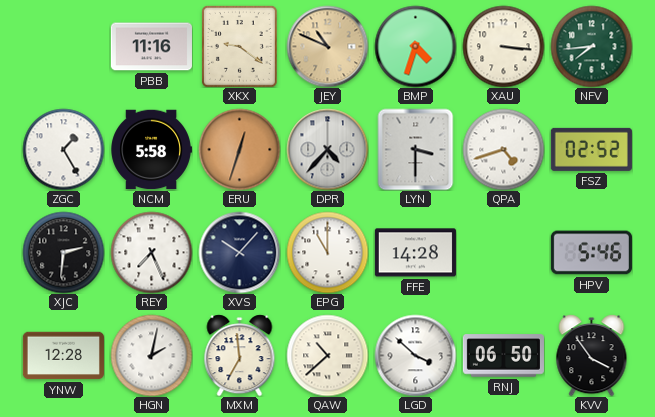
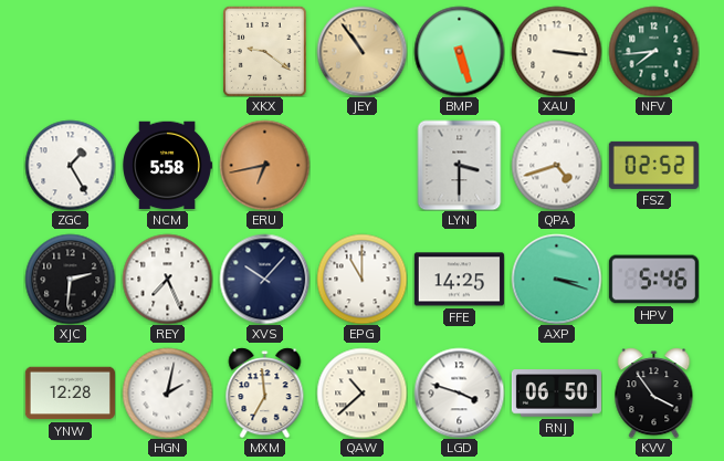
PBB: 11:16 -> none
JEY: 10:49 -> 10:54
BMP: 4:33 -> 5:27
ERU: 12:33 -> 6:43
DPR: 4:37 -> none
FFE: 14:28 -> 14:25
AXP: none -> 3:18
LGD: 3:52 -> 3:48
